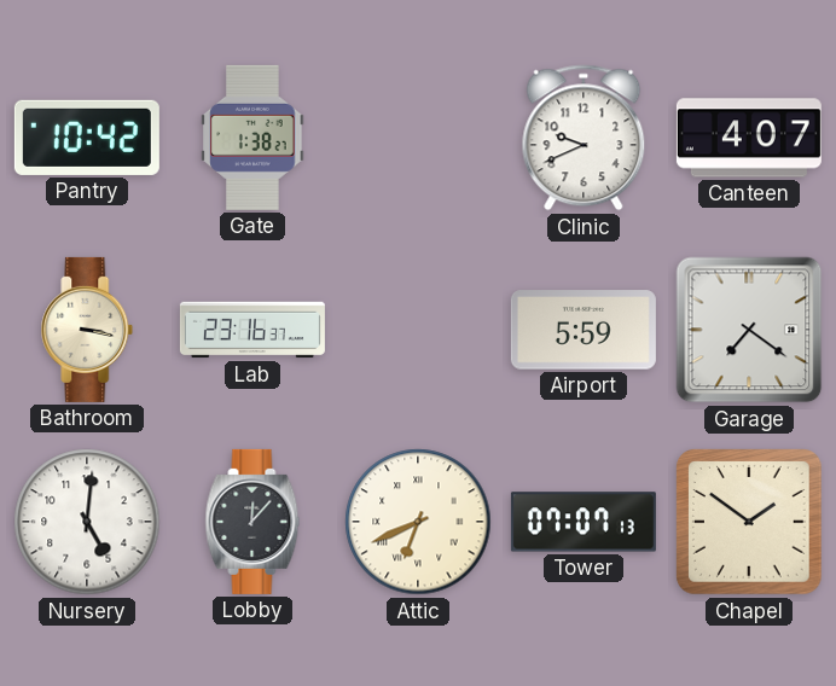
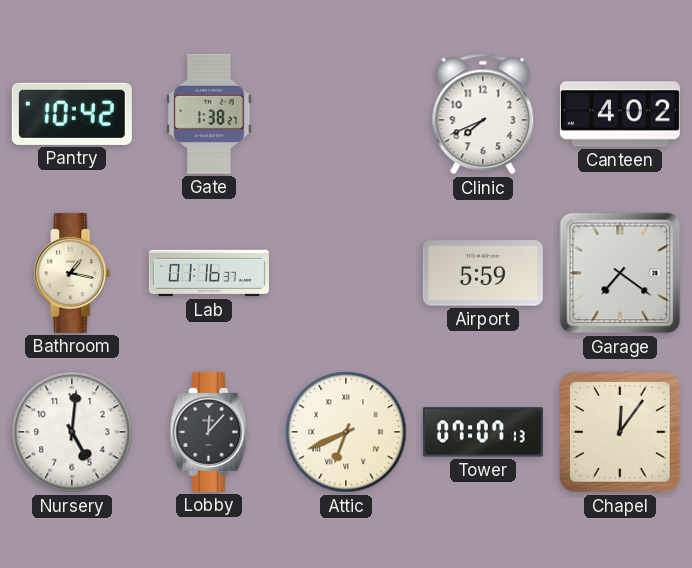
Clinic: 9:41 -> 7:41
Canteen: 4:07 -> 4:02
Bathroom: 3:17 -> 1:17
Lab: 23:16 -> 01:16
Chapel: 1:51 -> 12:06
